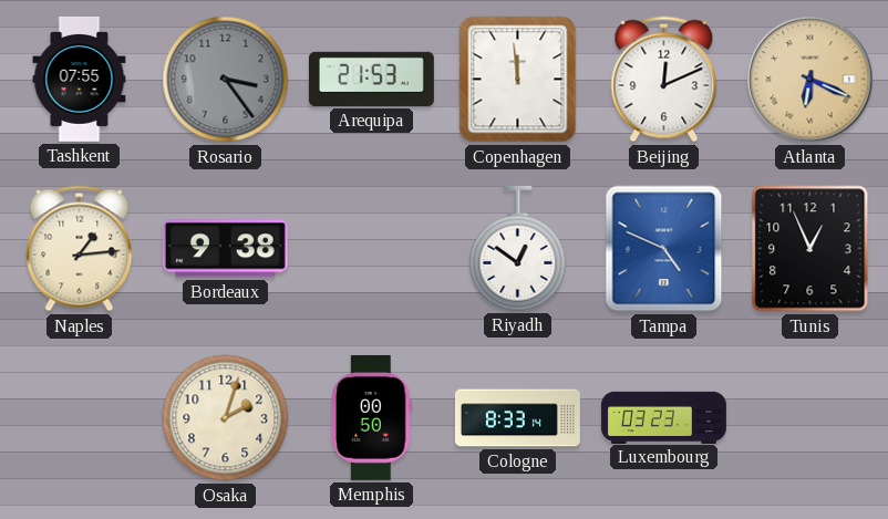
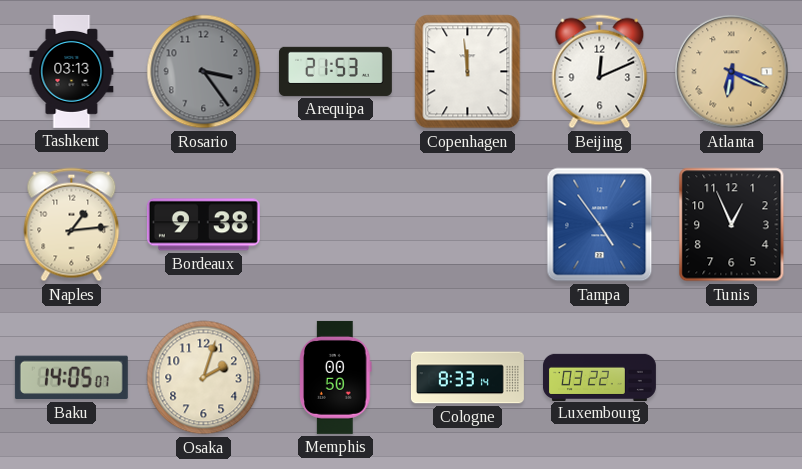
Tashkent: 07:55 -> 03:13
Riyadh: 12:51 -> none
Tampa: 4:49 -> 4:54
Baku: none -> 14:05
Luxembourg: 03:23 -> 03:22
